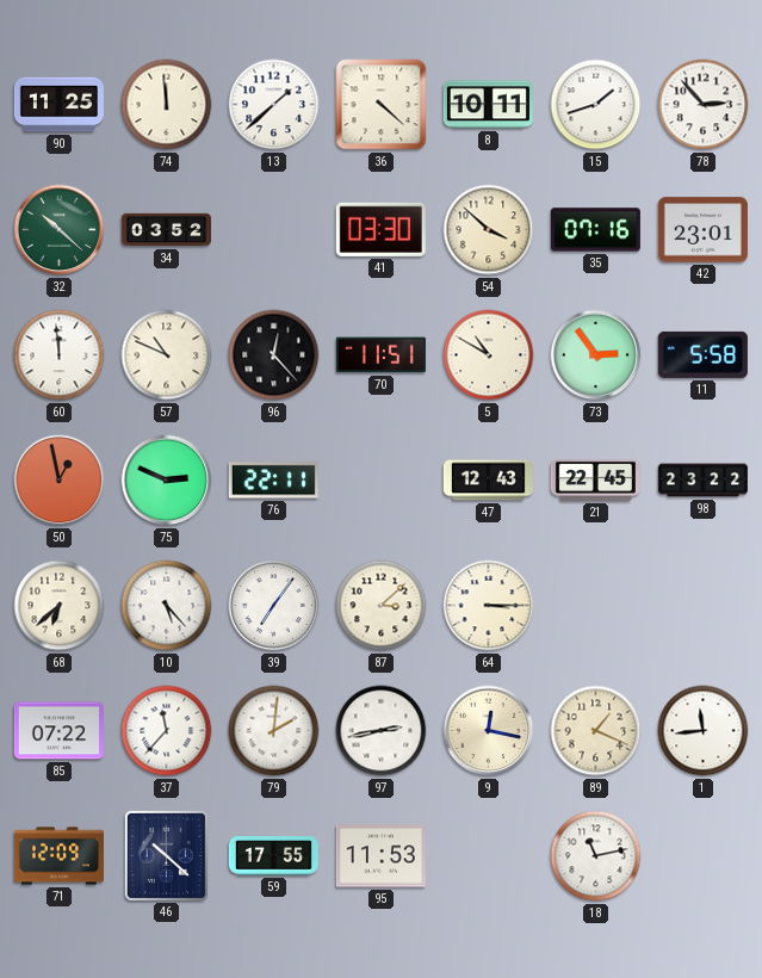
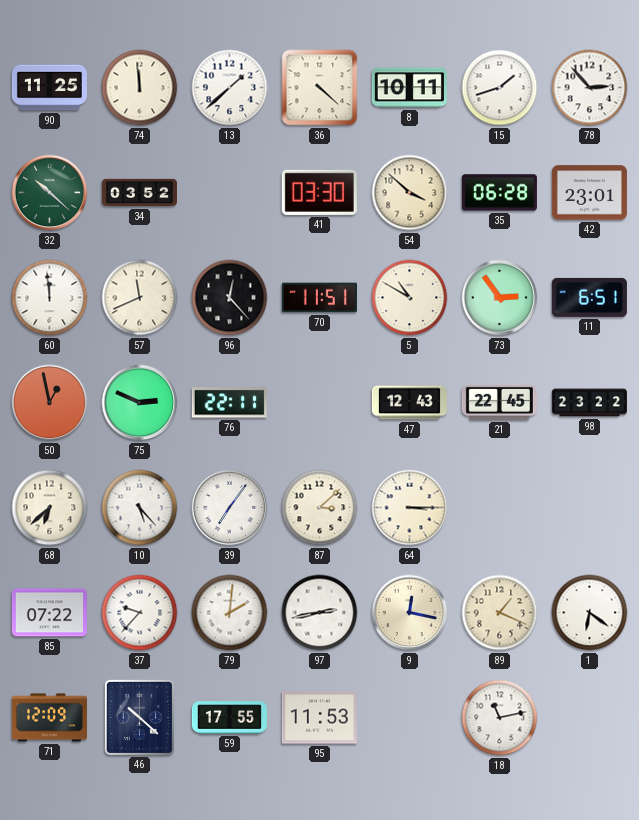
35: 07:16 -> 06:28
57: 10:49 -> 11:41
11: 5:58 -> 6:51
37: 11:37 -> 9:37
1: 11:44 -> 6:21
